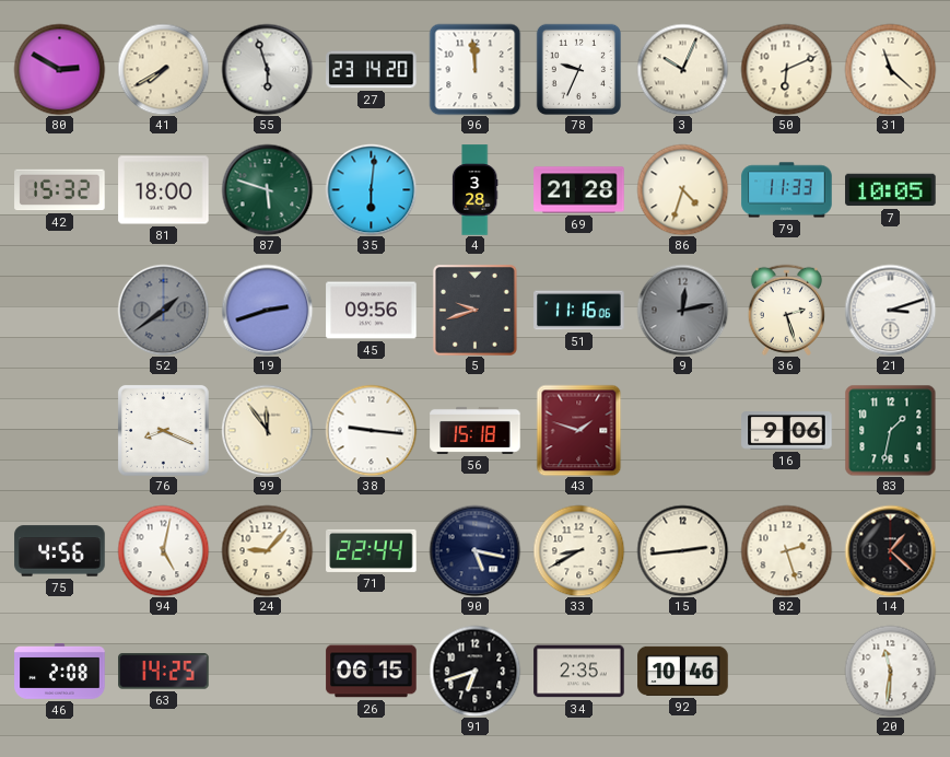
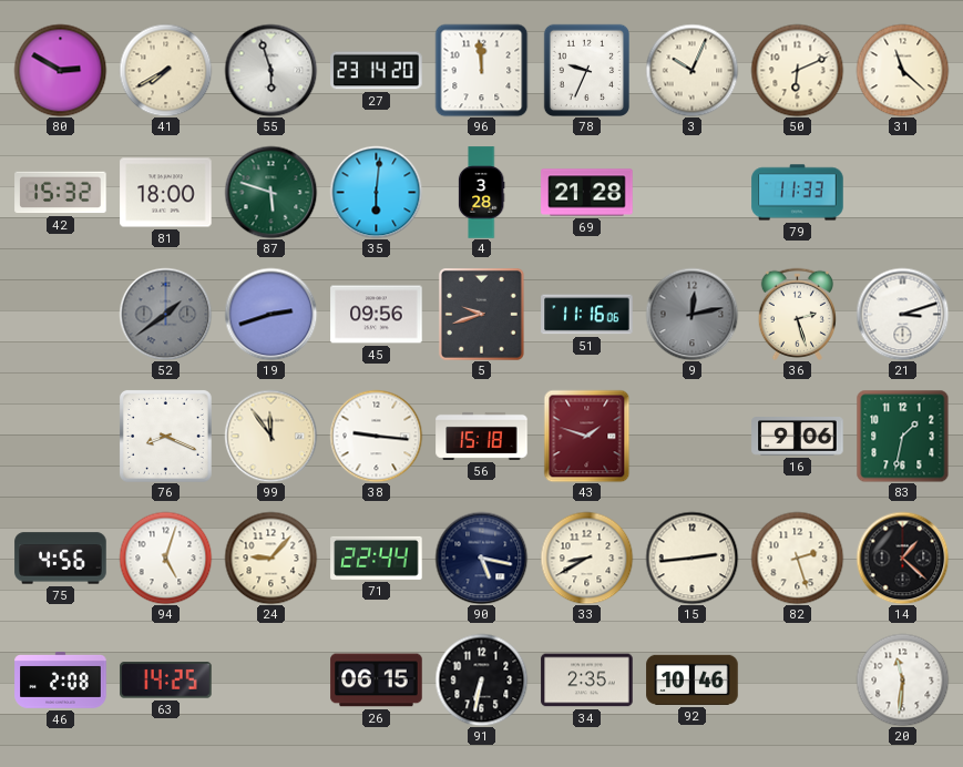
86: 4:33 -> none
7: 10:05 -> none
94: 5:02 -> 5:03
91: 6:42 -> 6:32
